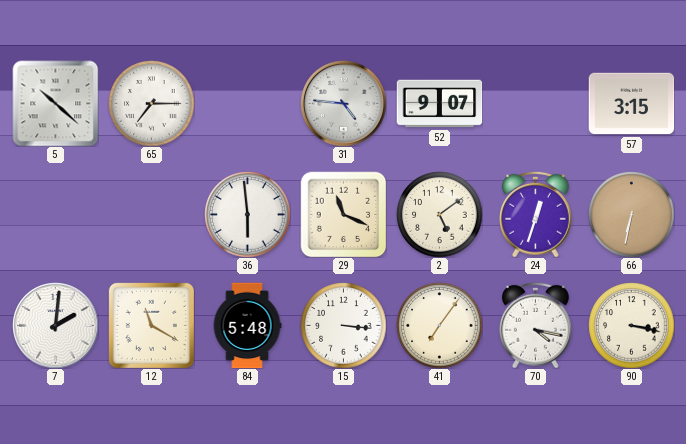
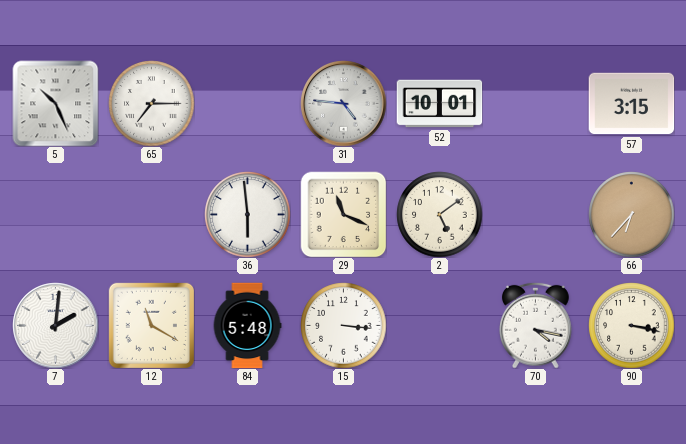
5: 10:22 -> 10:26
52: 9:07 -> 10:01
24: 12:33 -> none
66: 6:32 -> 6:37
41: 7:06 -> none
